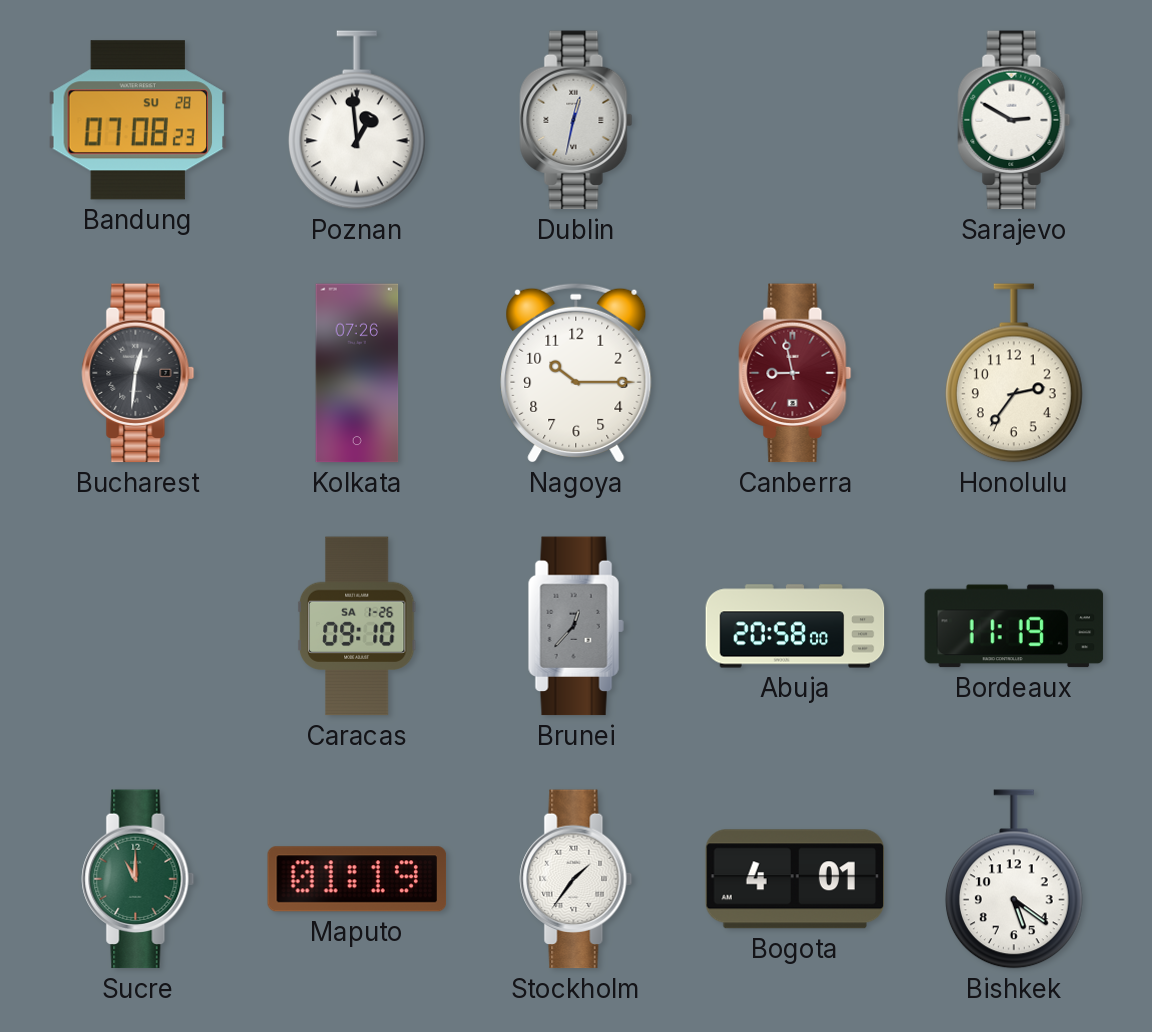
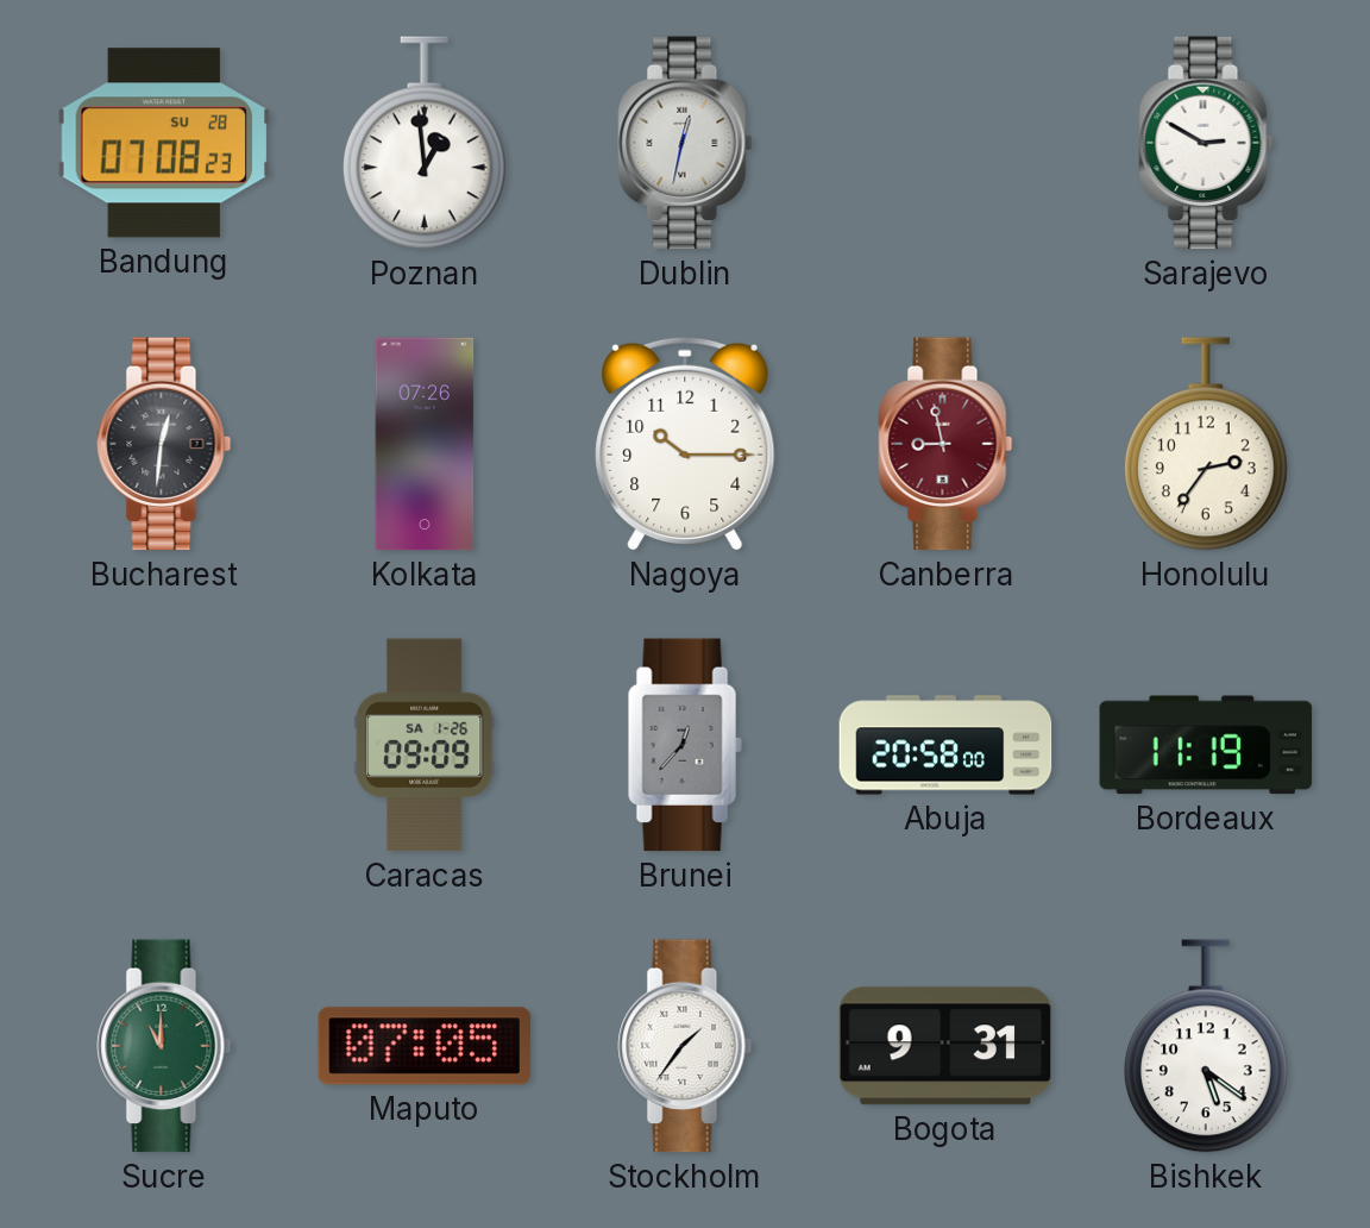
Caracas: 09:10 -> 09:09
Maputo: 01:19 -> 07:05
Bogota: 4:01 -> 9:31
